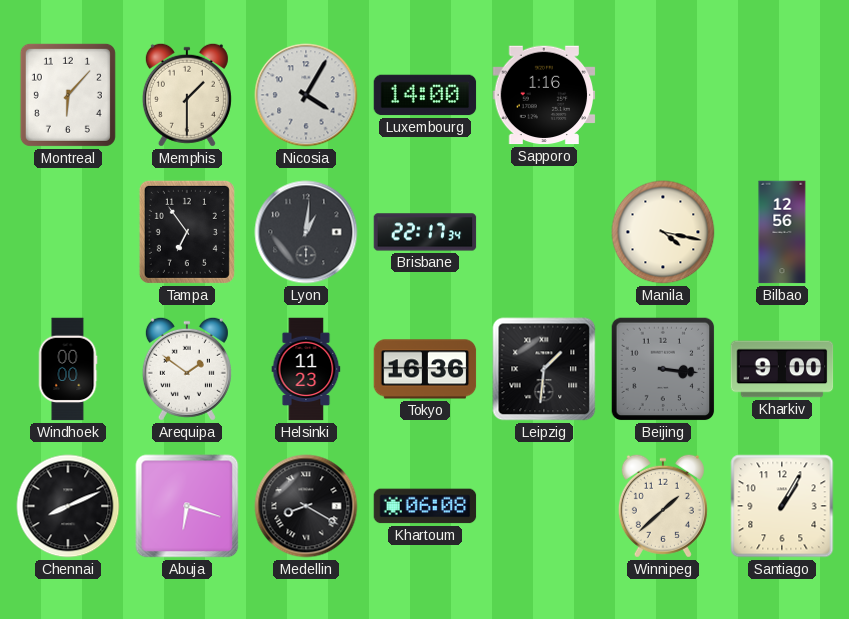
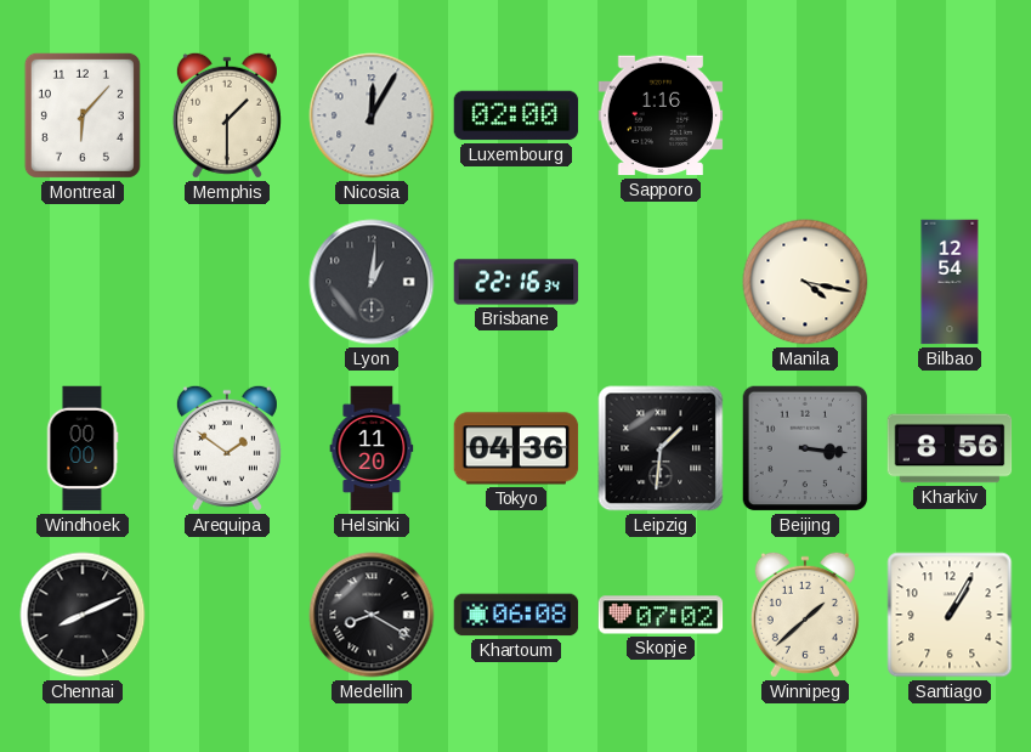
Nicosia: 4:05 -> 12:05
Luxembourg: 14:00 -> 02:00
Tampa: 6:54 -> none
Brisbane: 22:17 -> 22:16
Bilbao: 12:56 -> 12:54
Helsinki: 11:23 -> 11:20
Tokyo: 16:36 -> 04:36
Kharkiv: 9:00 -> 8:56
Abuja: 6:18 -> none
Skopje: none -> 07:02
